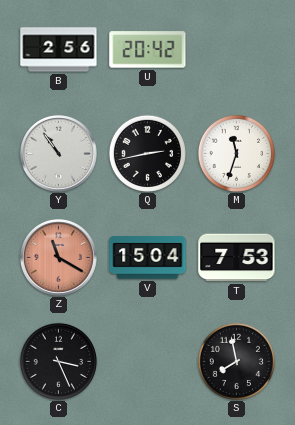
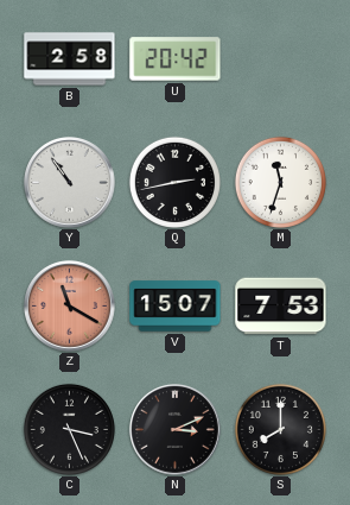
B: 2:56 -> 2:58
V: 15:04 -> 15:07
N: none -> 3:11
S: 7:58 -> 8:00
